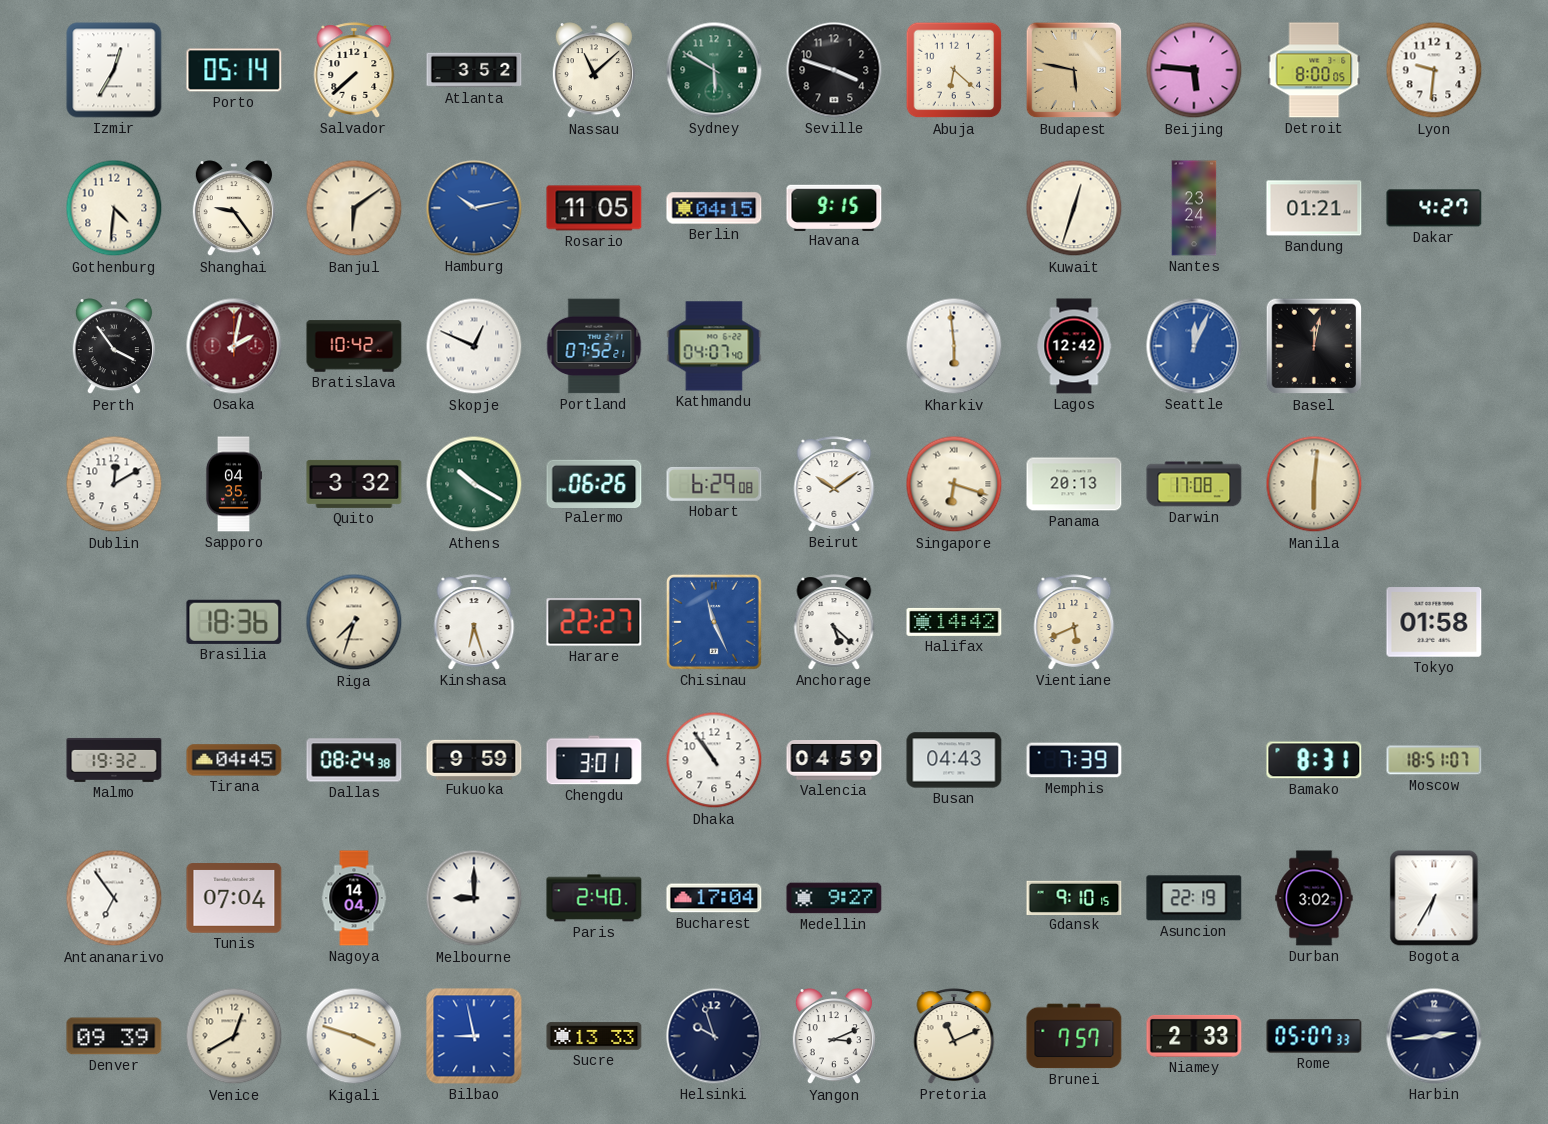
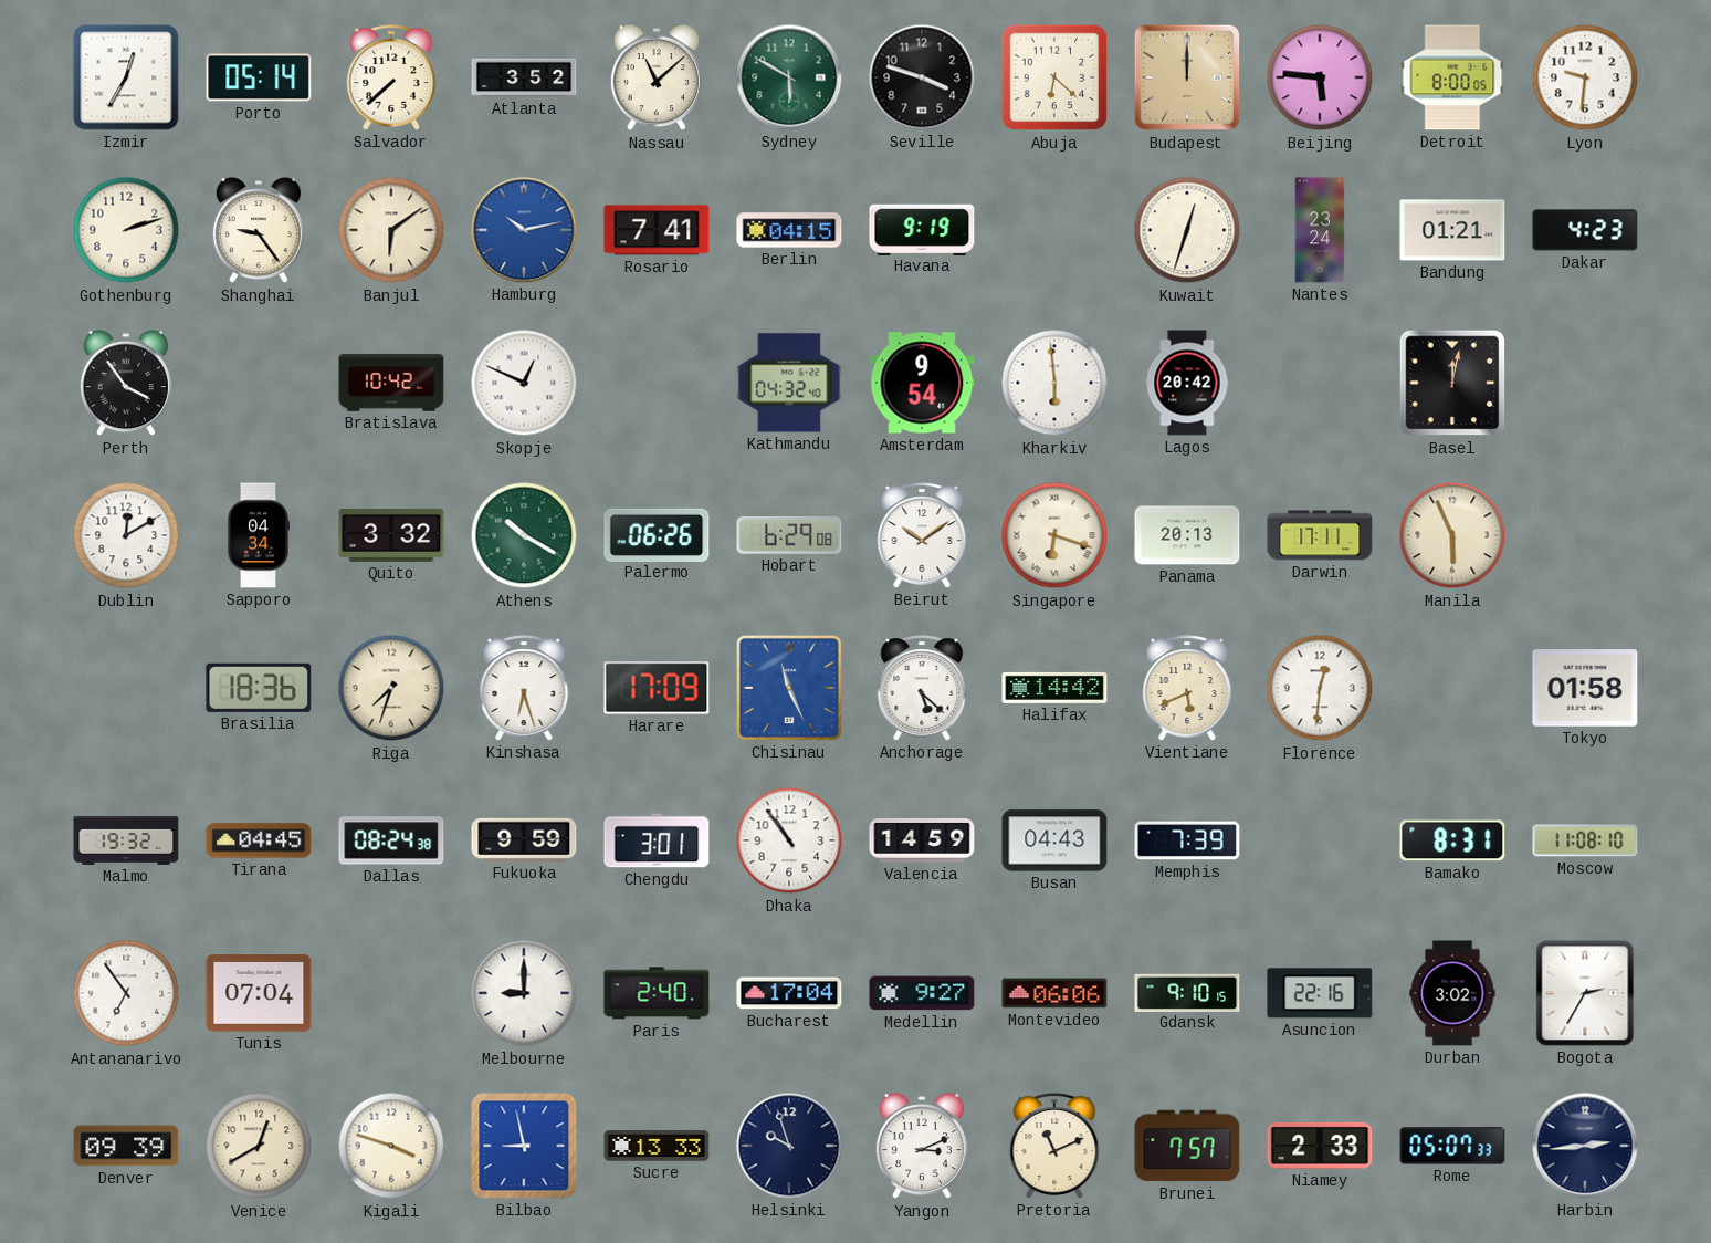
Budapest: 5:47 -> 12:00
Gothenburg: 4:31 -> 2:12
Rosario: 11:05 -> 7:41
Havana: 9:15 -> 9:19
Dakar: 4:27 -> 4:23
Osaka: 2:02 -> none
Portland: 07:52 -> none
Kathmandu: 04:07 -> 04:32
Amsterdam: none -> 9:54
Lagos: 12:42 -> 20:42
Seattle: 12:04 -> none
Sapporo: 04:35 -> 04:34
Darwin: 17:08 -> 17:11
Manila: 6:01 -> 5:56
Harare: 22:27 -> 17:09
Florence: none -> 12:31
Valencia: 04:59 -> 14:59
Moscow: 18:51 -> 11:08
Nagoya: 14:04 -> none
Montevideo: none -> 06:06
Asuncion: 22:19 -> 22:16
Bogota: 6:35 -> 2:35
